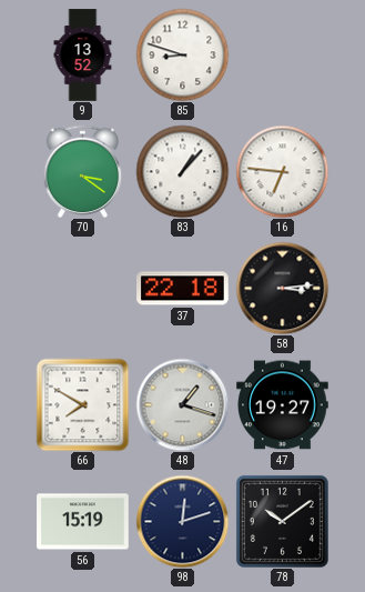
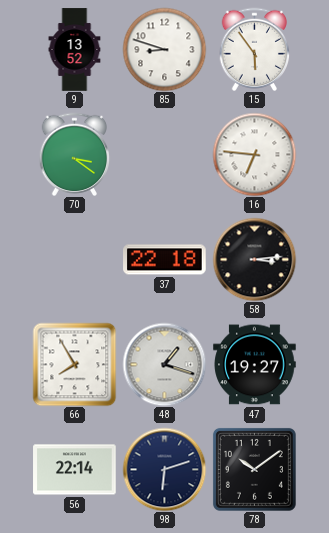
15: none -> 5:54
83: 1:07 -> none
66: 7:50 -> 7:55
56: 15:19 -> 22:14
98: 12:12 -> 6:12
